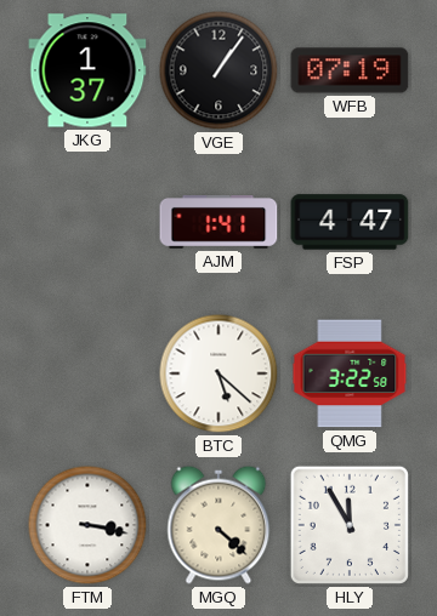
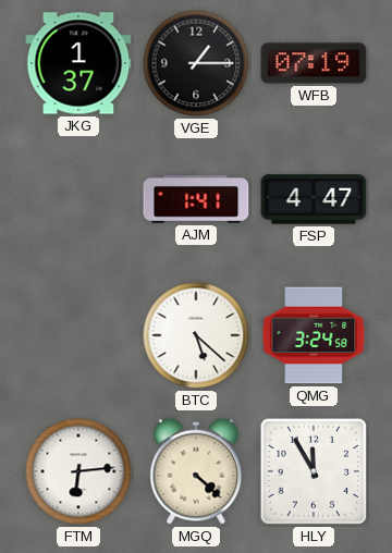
VGE: 1:06 -> 1:15
QMG: 3:22 -> 3:24
FTM: 3:17 -> 6:14
